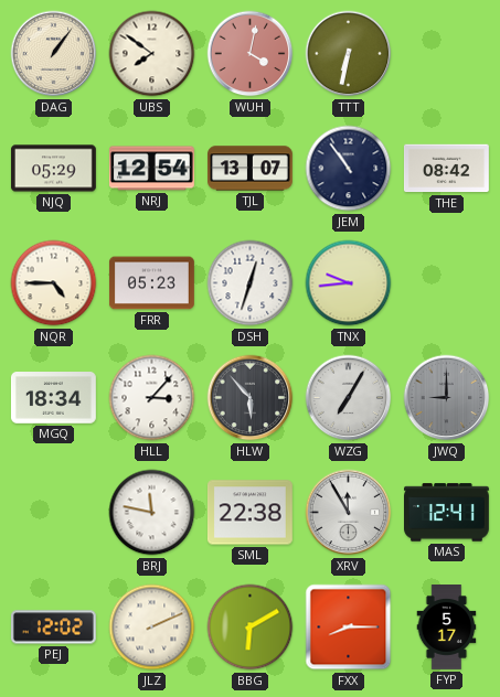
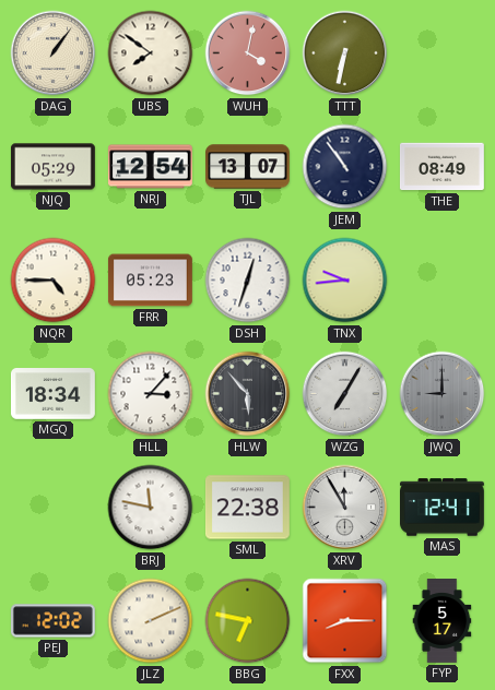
THE: 08:42 -> 08:49
BBG: 6:10 -> 6:47
